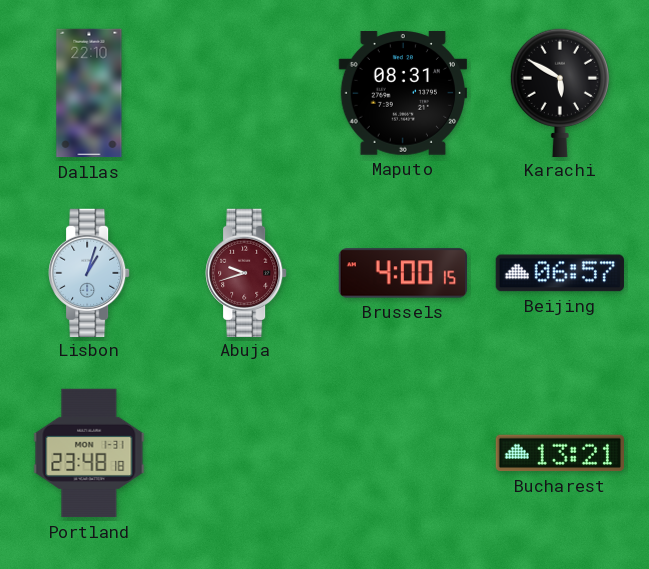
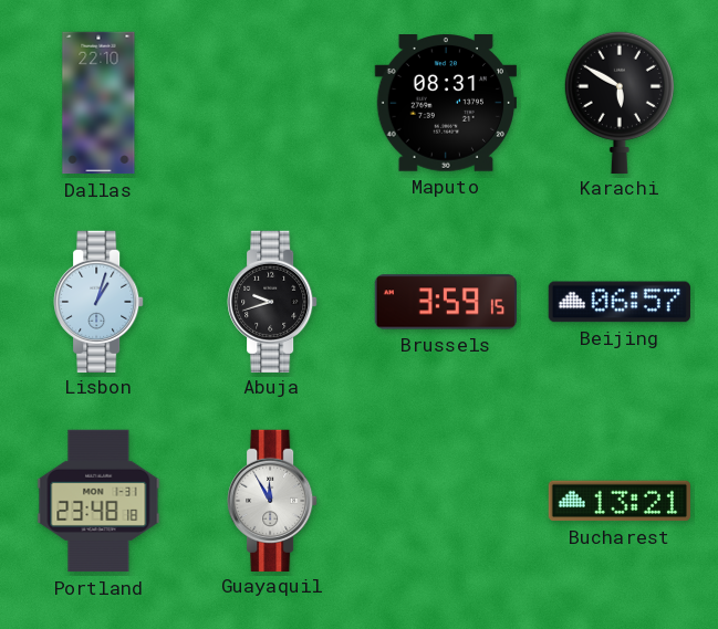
Abuja dial: burgundy -> black
Brussels: 4:00 -> 3:59
Guayaquil: none -> 11:55
